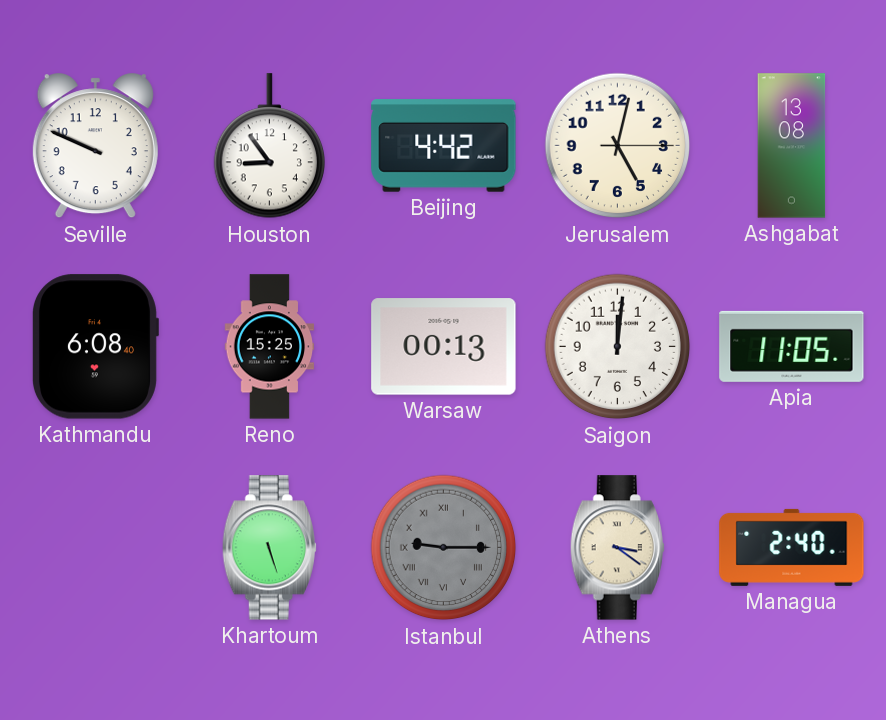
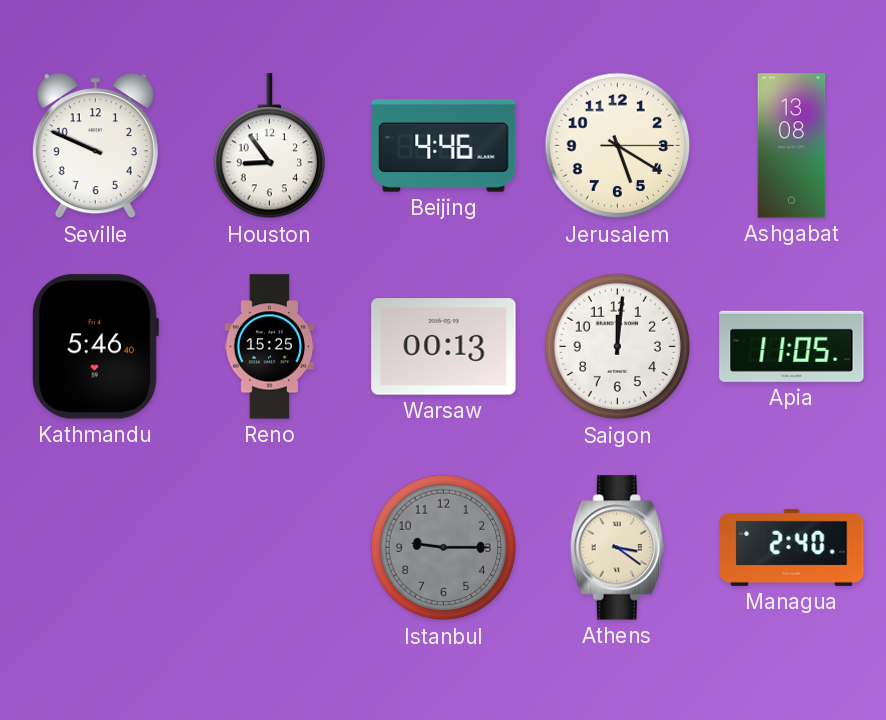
Beijing: 4:42 -> 4:46
Jerusalem: 5:02 -> 5:20
Kathmandu: 6:08 -> 5:46
Khartoum: 5:27 -> none
Istanbul numerals: Roman -> Arabic
